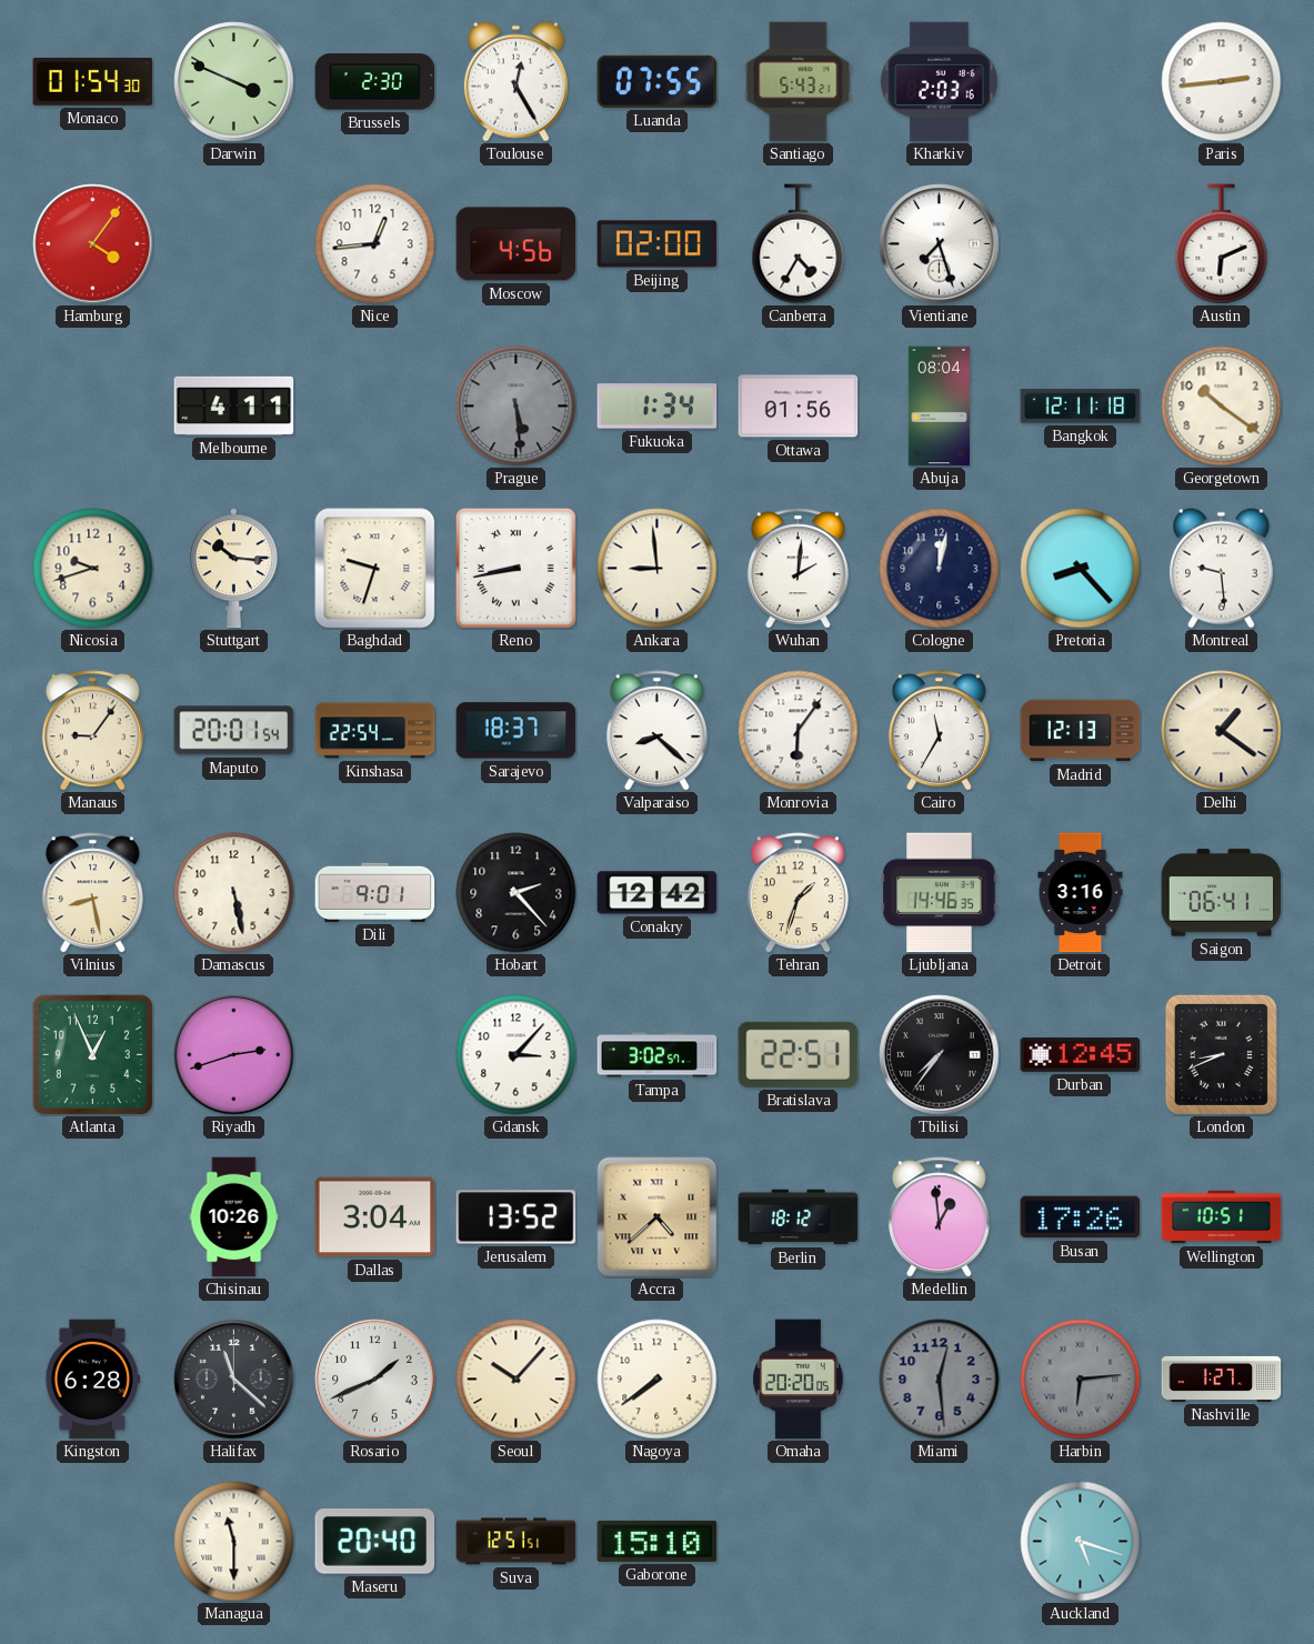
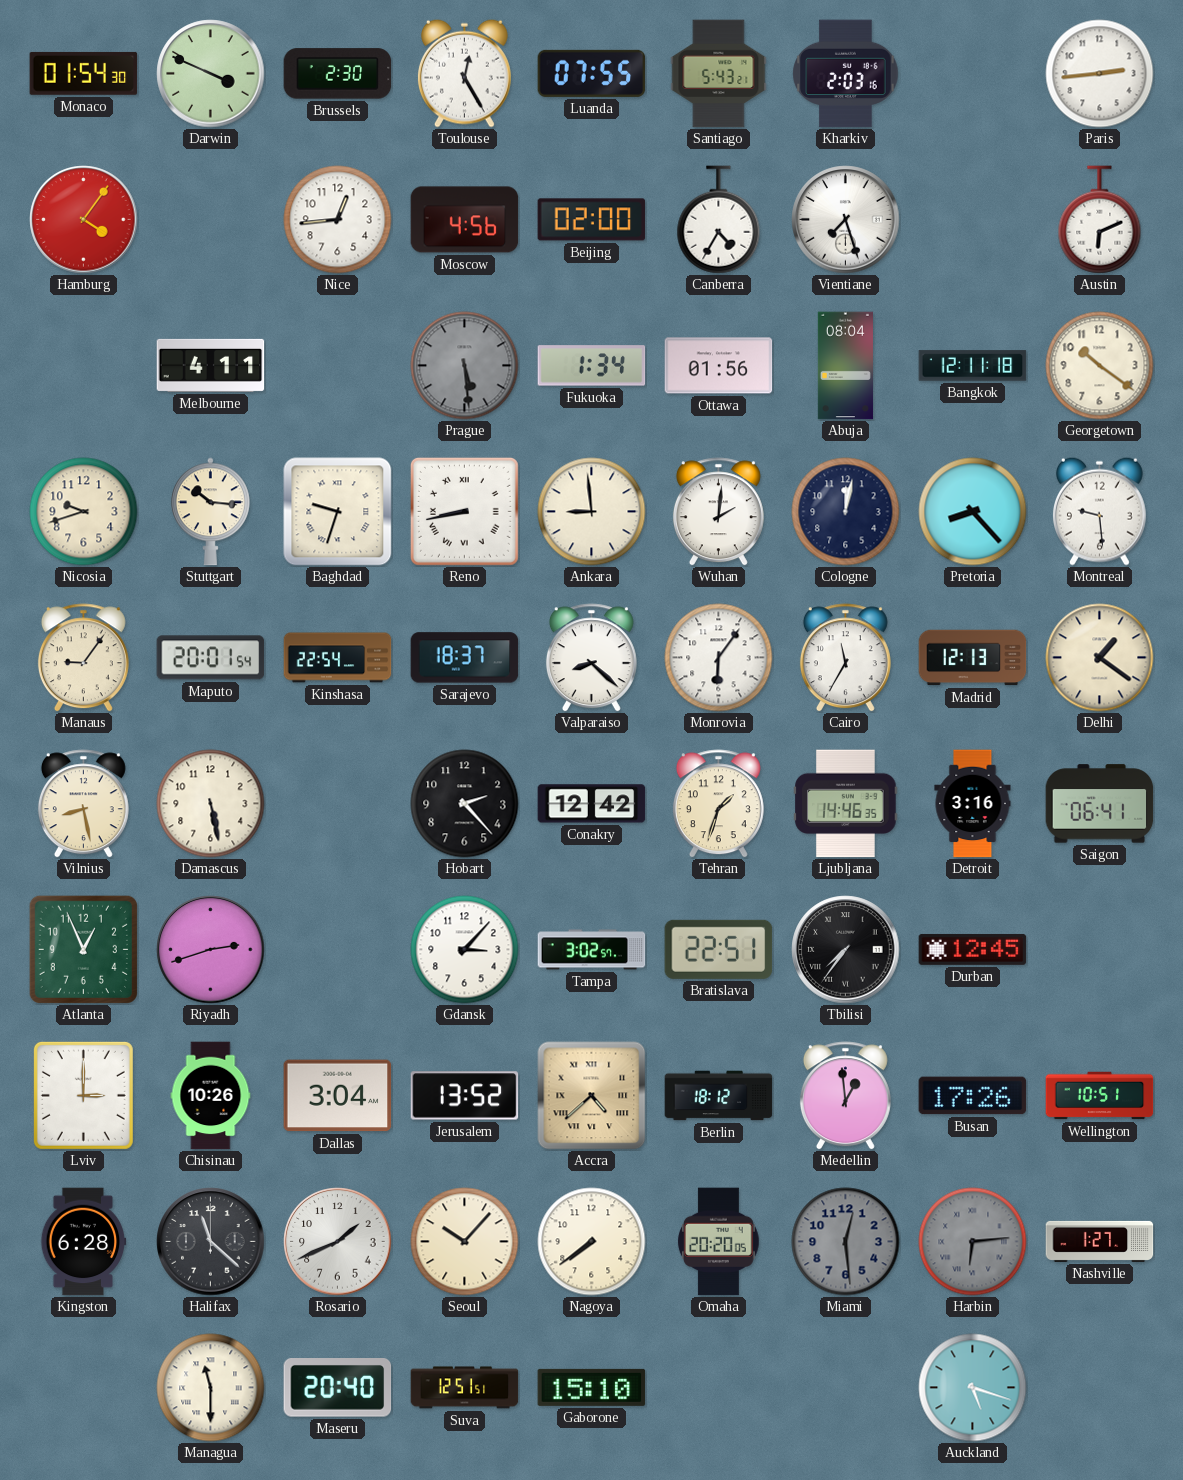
Dili: 9:01 -> none
London: 8:41 -> none
Lviv: none -> 3:00
